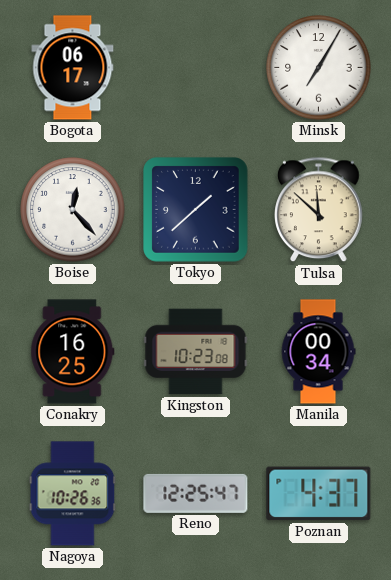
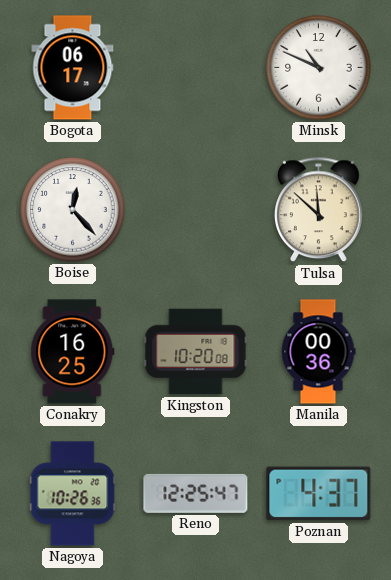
Minsk: 7:05 -> 10:49
Tokyo: 1:38 -> none
Kingston: 10:23 -> 10:20
Manila: 00:34 -> 00:36
